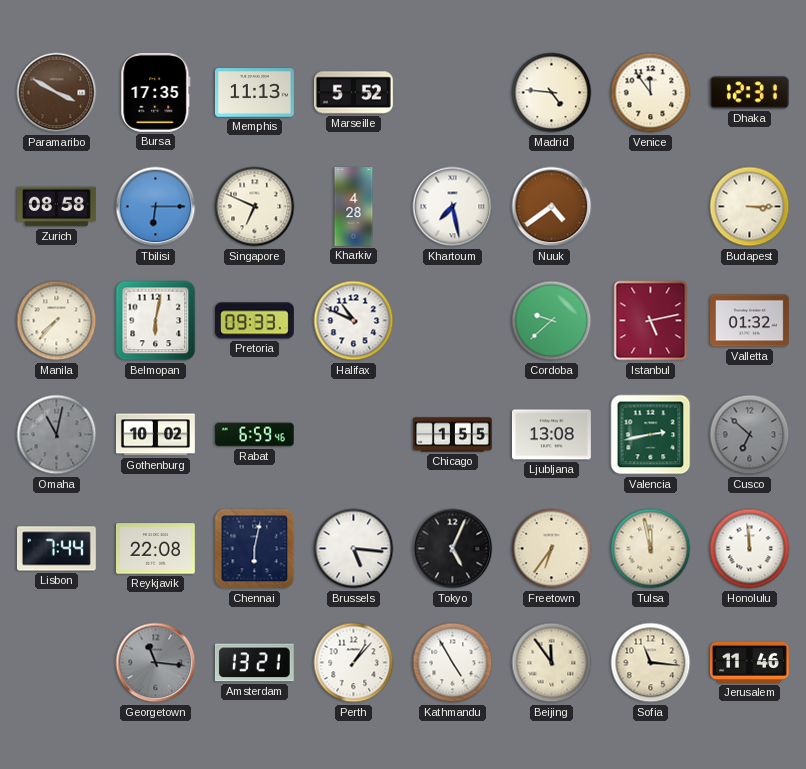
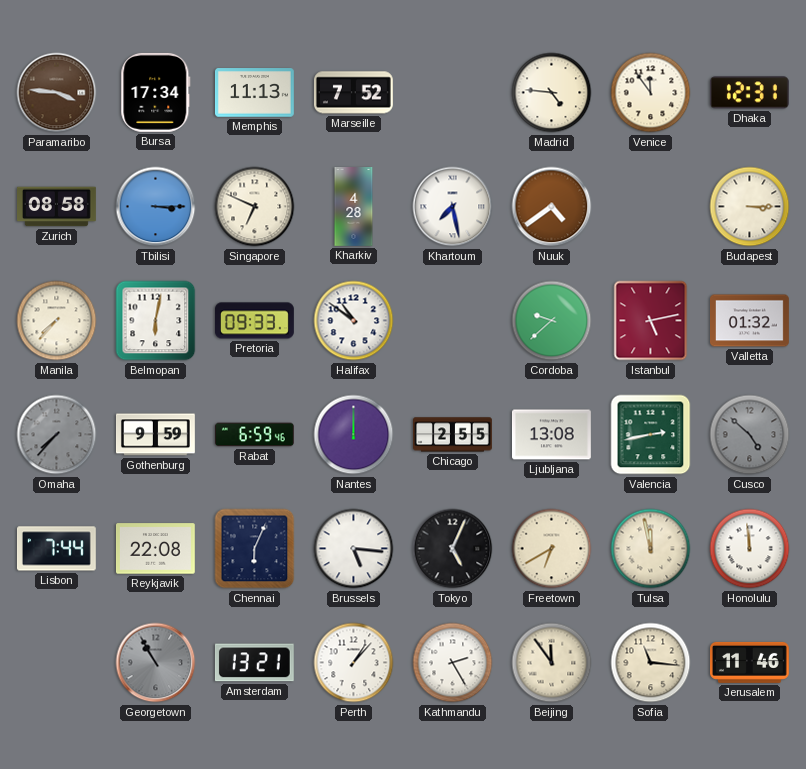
Paramaribo: 3:50 -> 3:46
Bursa: 17:35 -> 17:34
Marseille: 5:52 -> 7:52
Tbilisi: 6:15 -> 3:15
Halifax: 10:49 -> 10:51
Omaha: 11:02 -> 7:37
Gothenburg: 10:02 -> 9:59
Nantes: none -> 12:00
Chicago: 1:55 -> 2:55
Cusco: 6:52 -> 4:52
Chennai: 6:02 -> 6:04
Freetown: 6:36 -> 6:40
Georgetown: 11:16 -> 10:55
Kathmandu: 4:55 -> 2:25
